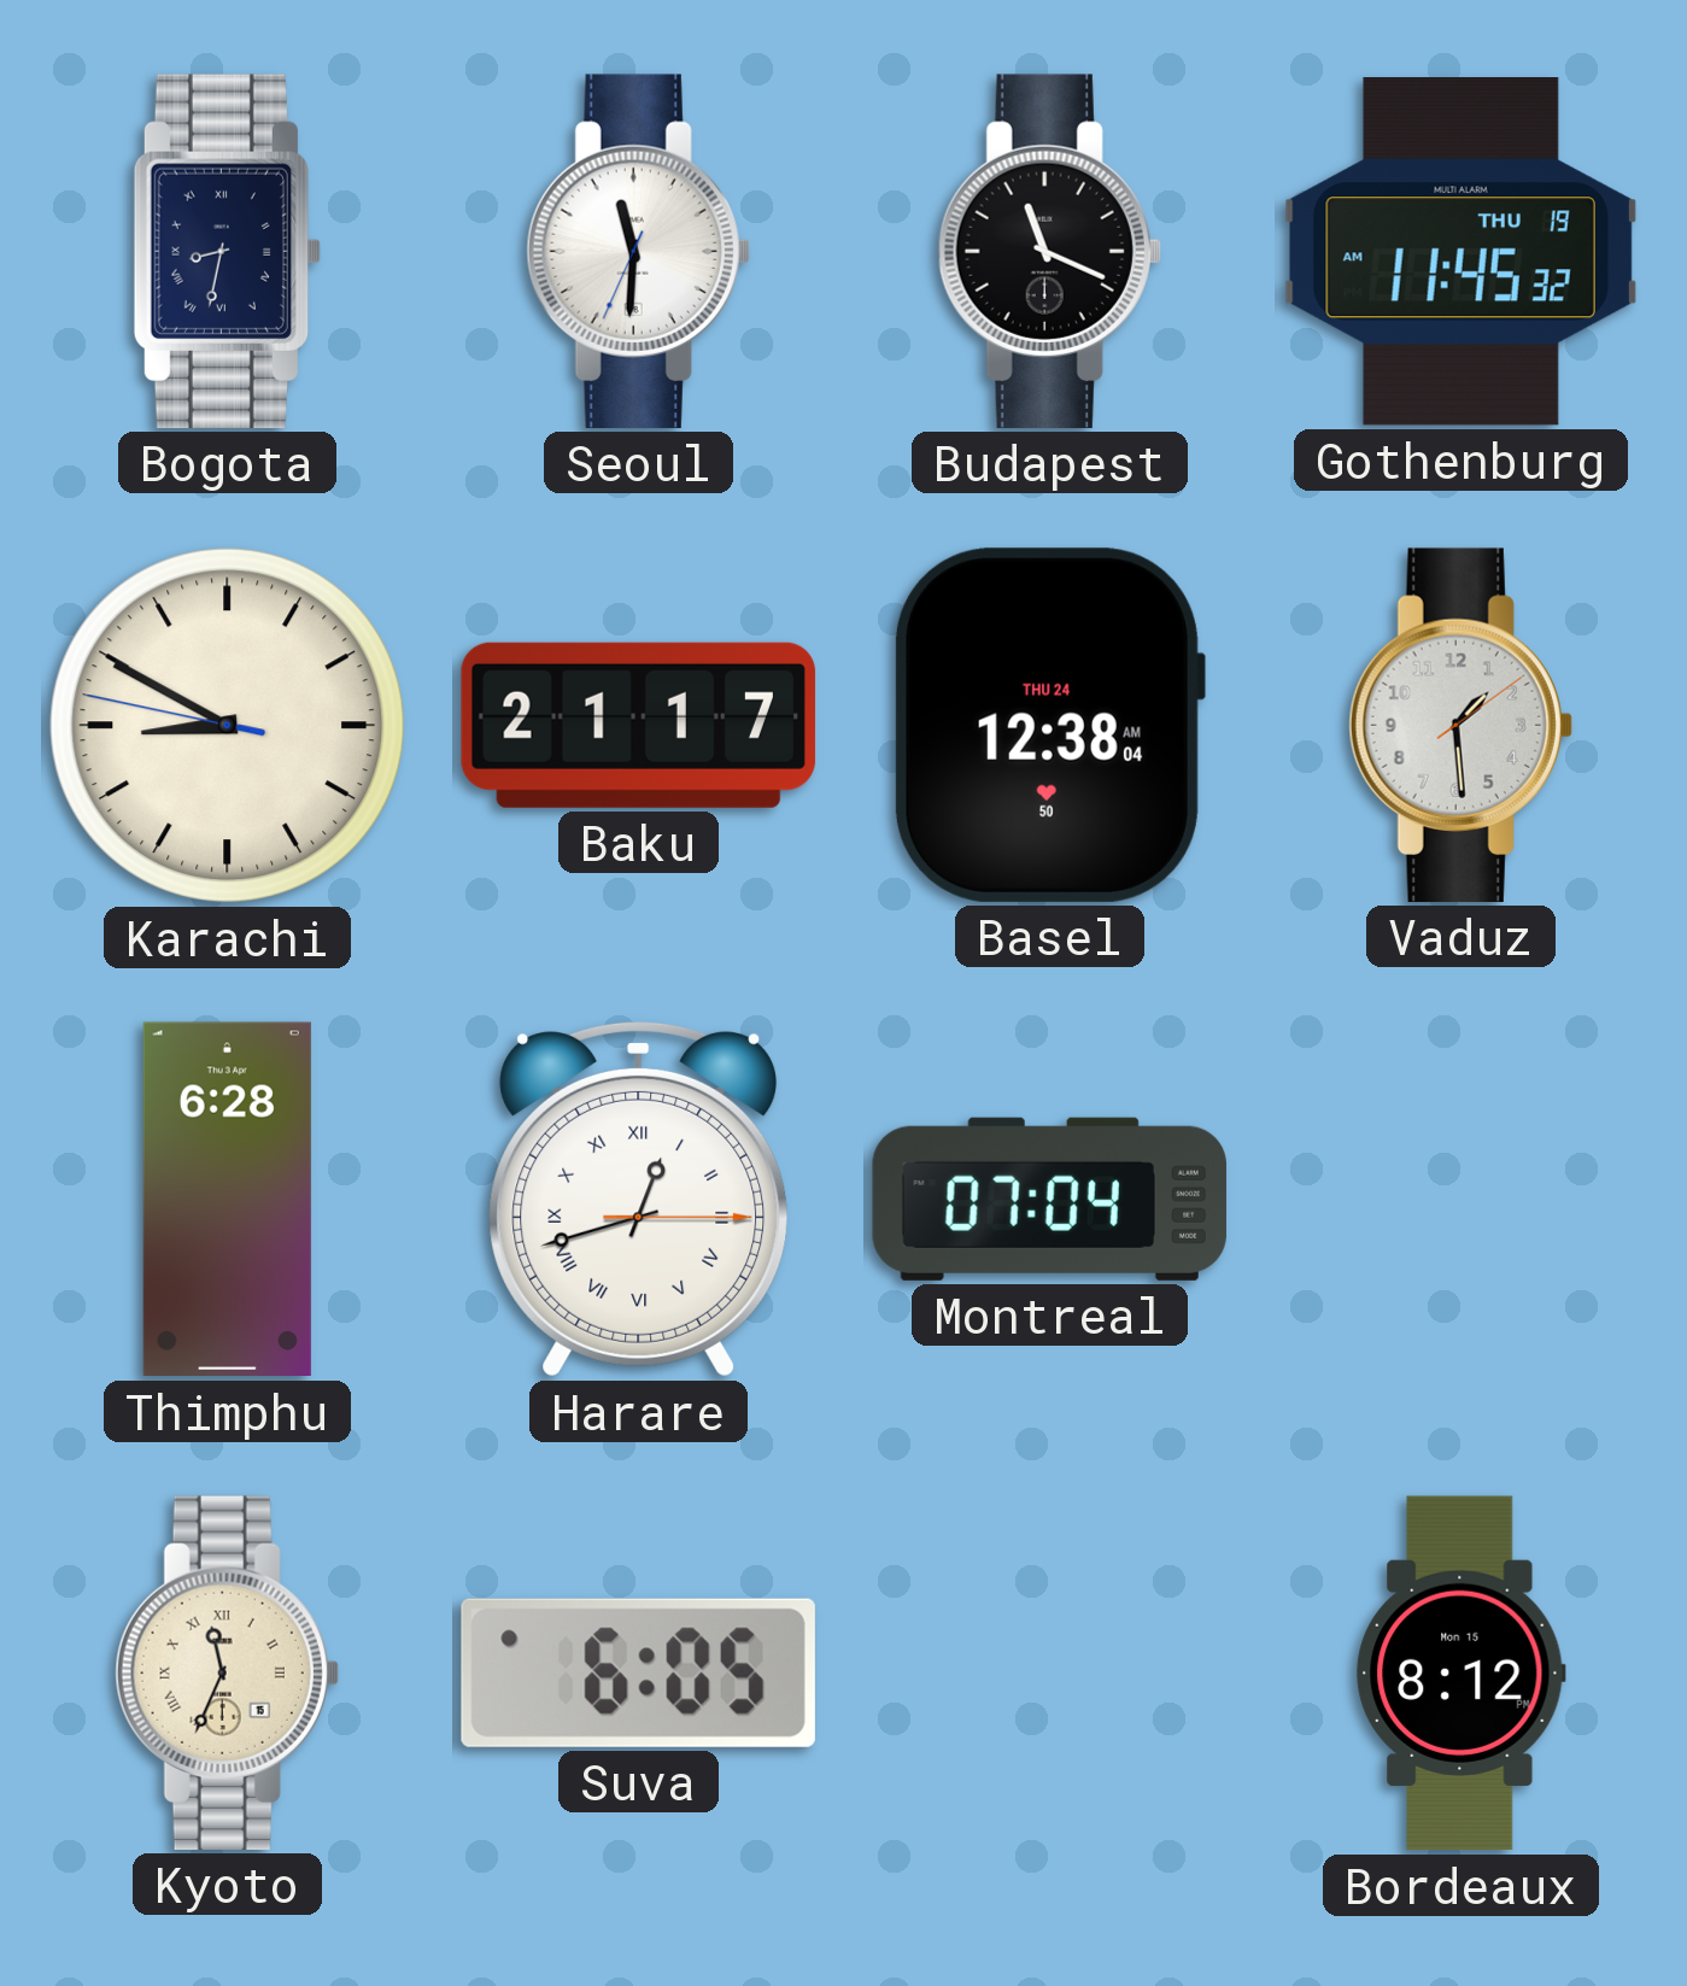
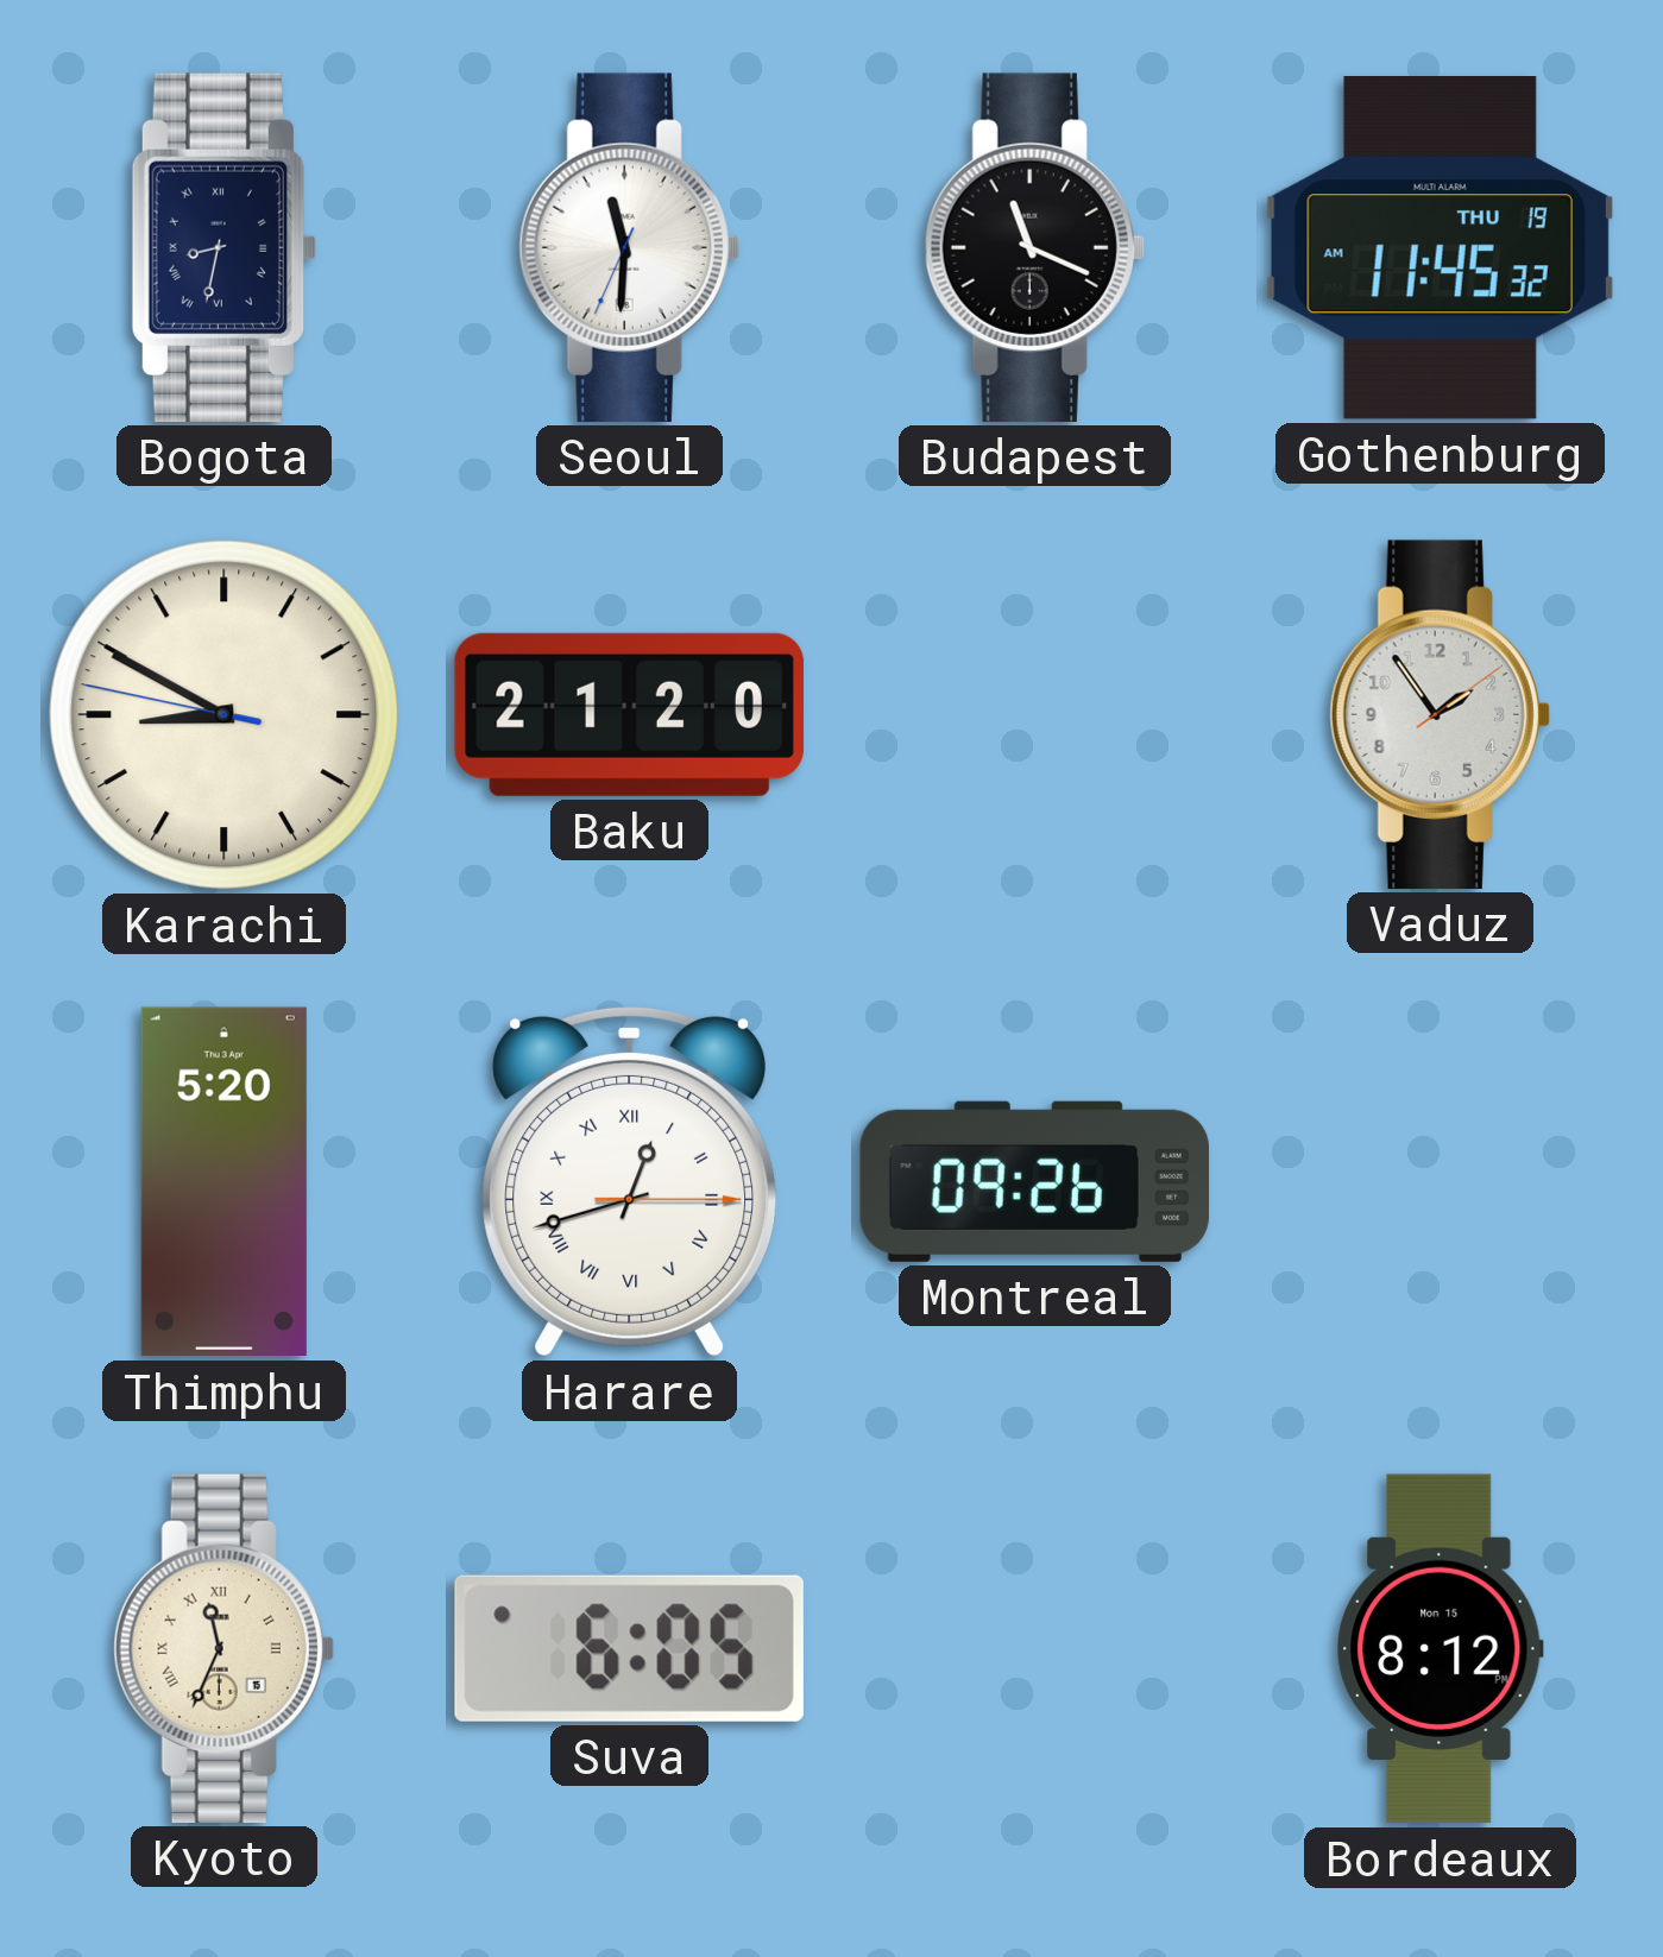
Baku: 21:17 -> 21:20
Basel: 12:38 -> none
Vaduz: 1:29 -> 1:54
Thimphu: 6:28 -> 5:20
Montreal: 07:04 -> 09:26
